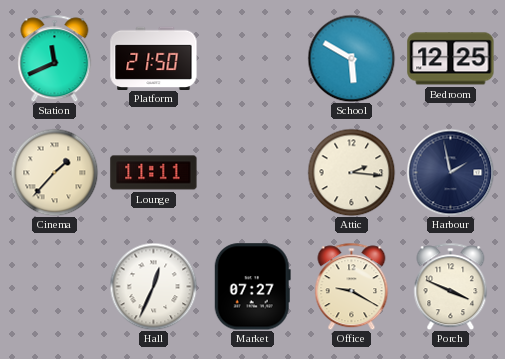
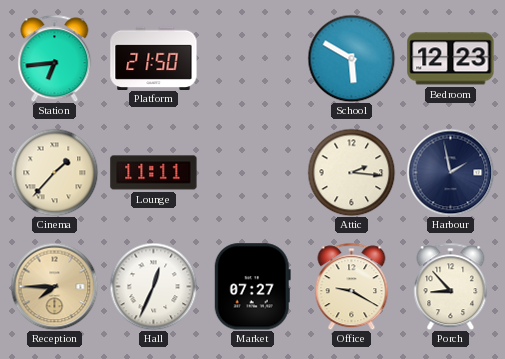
Station: 11:41 -> 6:44
Bedroom: 12:25 -> 12:23
Reception: none -> 7:45
Porch: 3:49 -> 8:53
